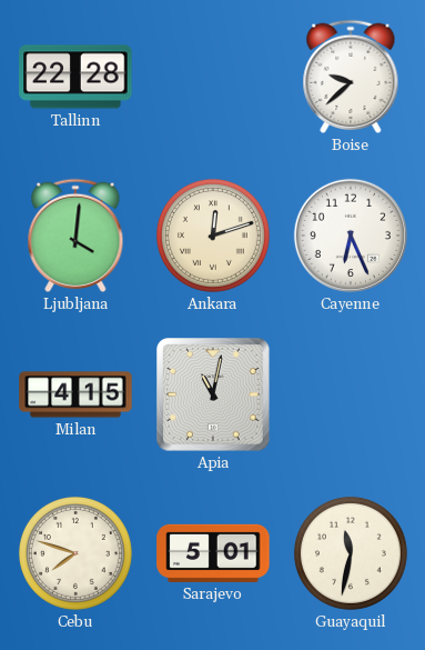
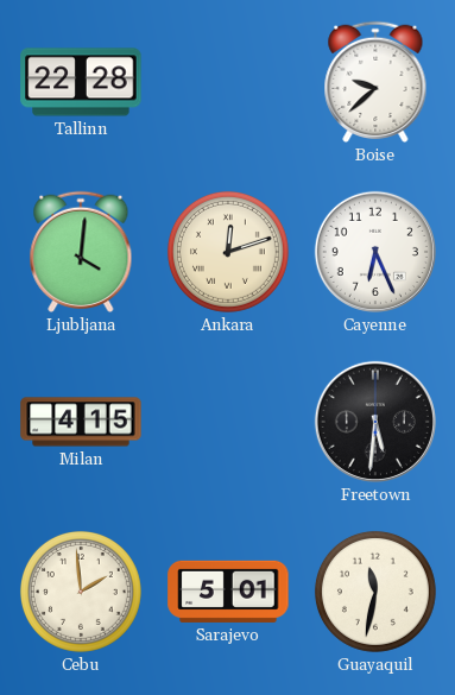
Apia: 11:02 -> none
Freetown: none -> 5:31
Cebu: 7:48 -> 1:59
